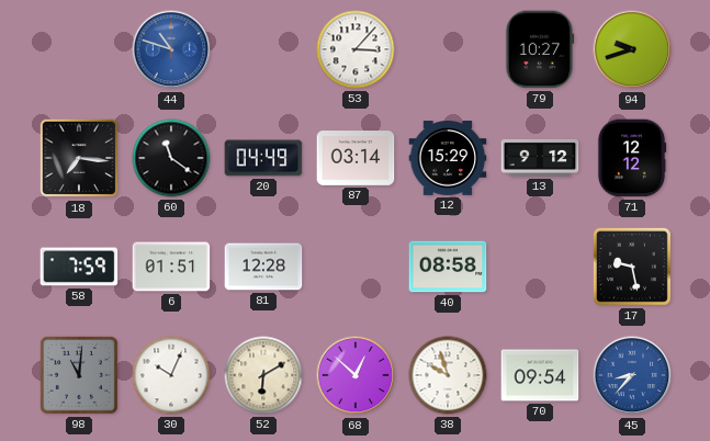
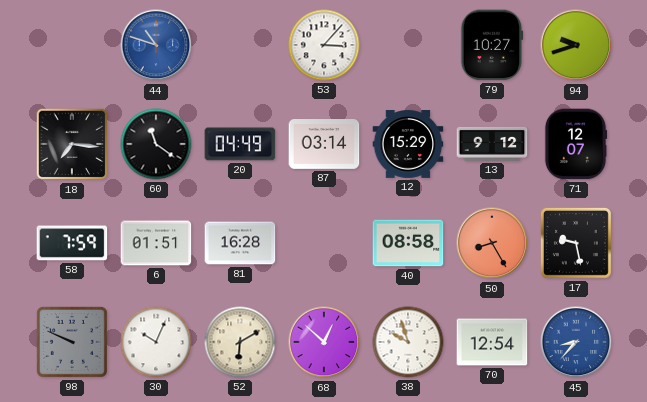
71: 12:12 -> 12:07
81: 12:28 -> 16:28
50: none -> 8:25
98: 11:01 -> 9:49
70: 09:54 -> 12:54
